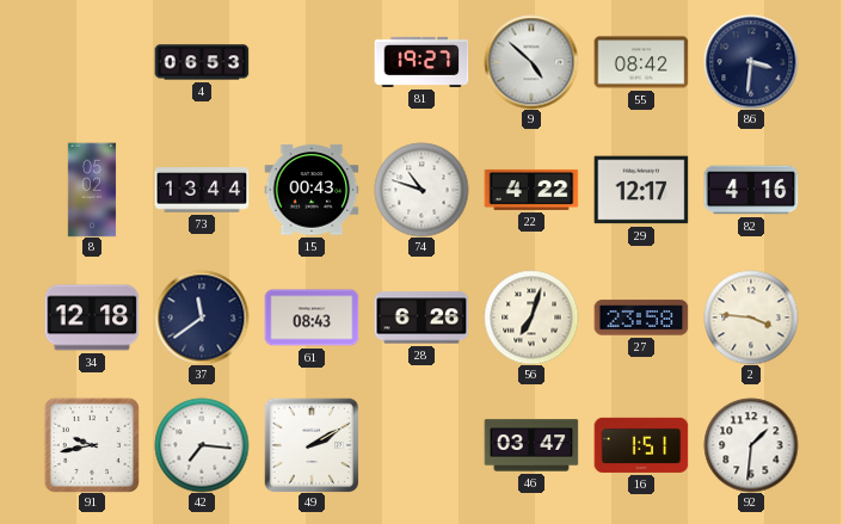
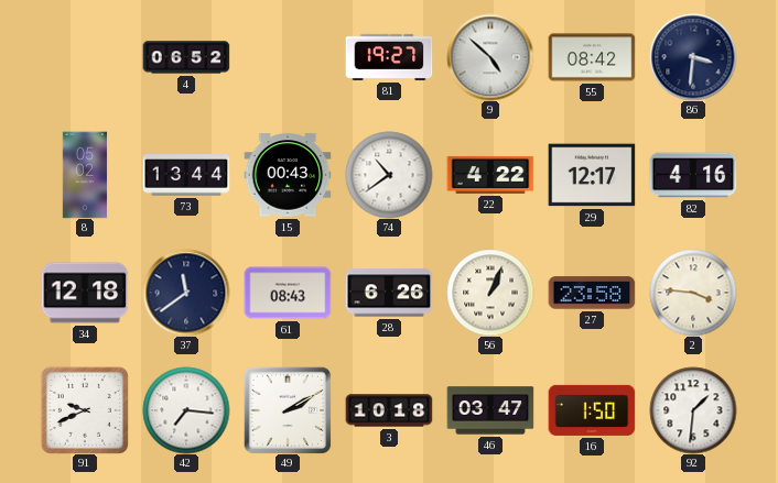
4: 06:53 -> 06:52
74: 10:48 -> 10:39
56: 7:03 -> 1:04
91: 9:43 -> 9:41
3: none -> 10:18
16: 1:51 -> 1:50
